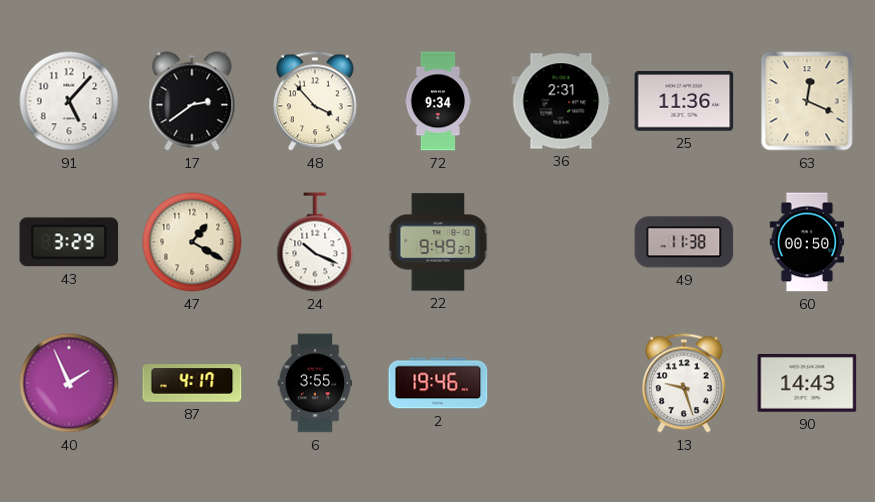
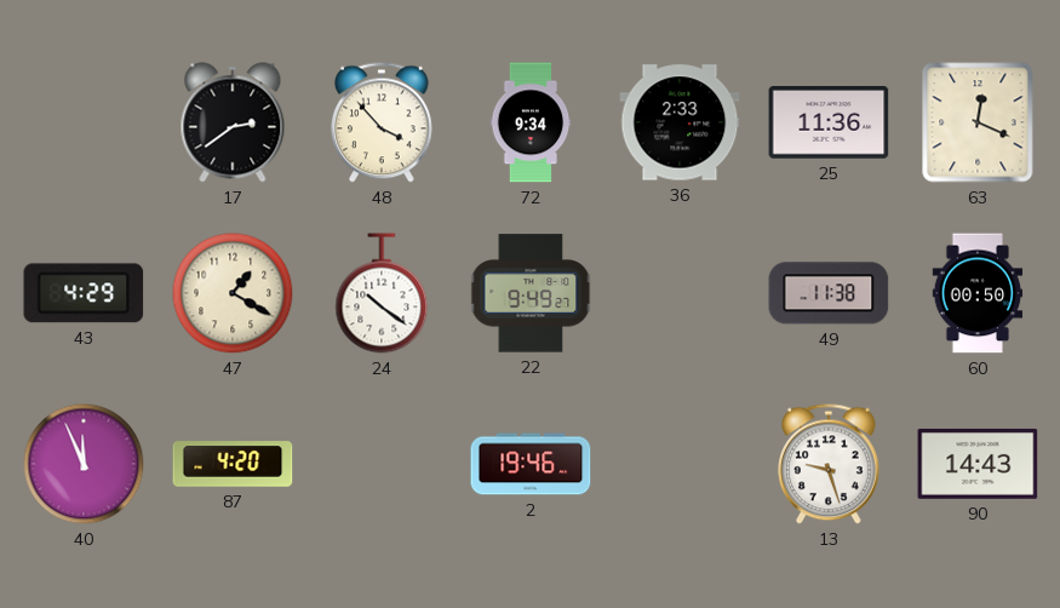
91: 5:07 -> none
36: 2:31 -> 2:33
43: 3:29 -> 4:29
24: 10:19 -> 10:21
40: 1:56 -> 11:56
87: 4:17 -> 4:20
6: 3:55 -> none
